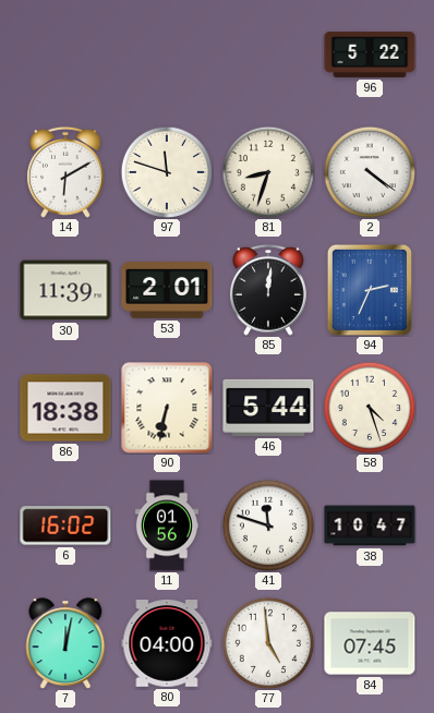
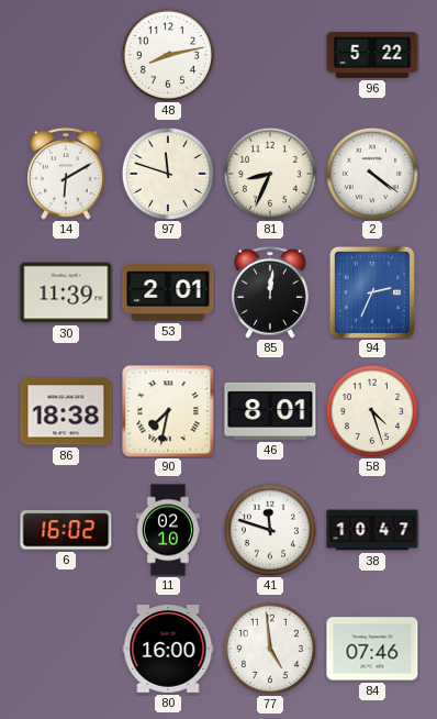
48: none -> 8:13
81: 8:33 -> 8:34
90: 6:32 -> 7:32
46: 5:44 -> 8:01
11: 01:56 -> 02:10
7: 12:02 -> none
80: 04:00 -> 16:00
84: 07:45 -> 07:46
